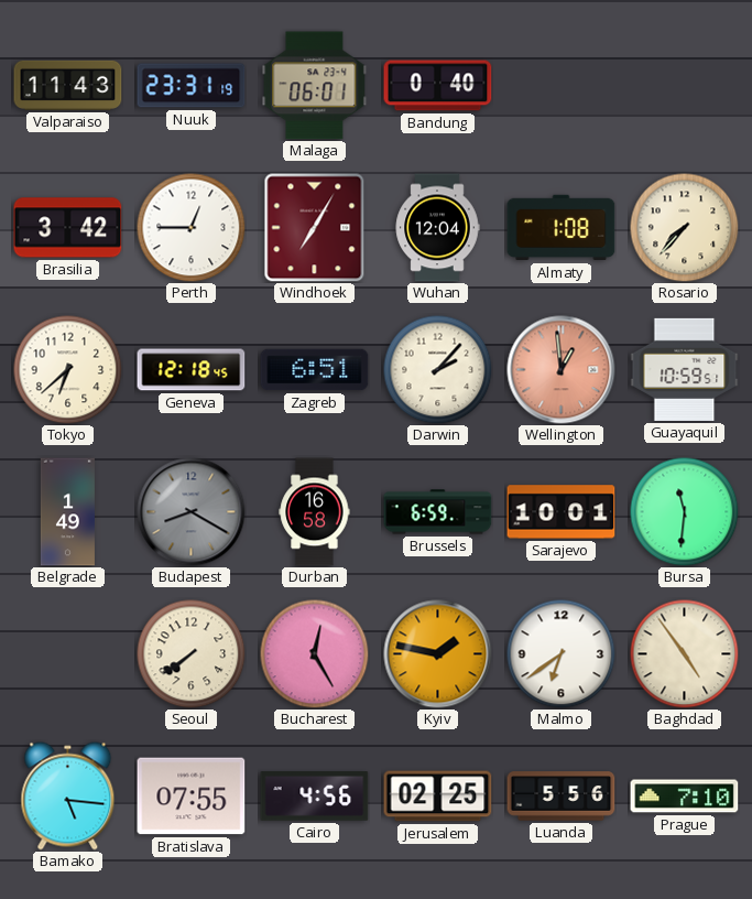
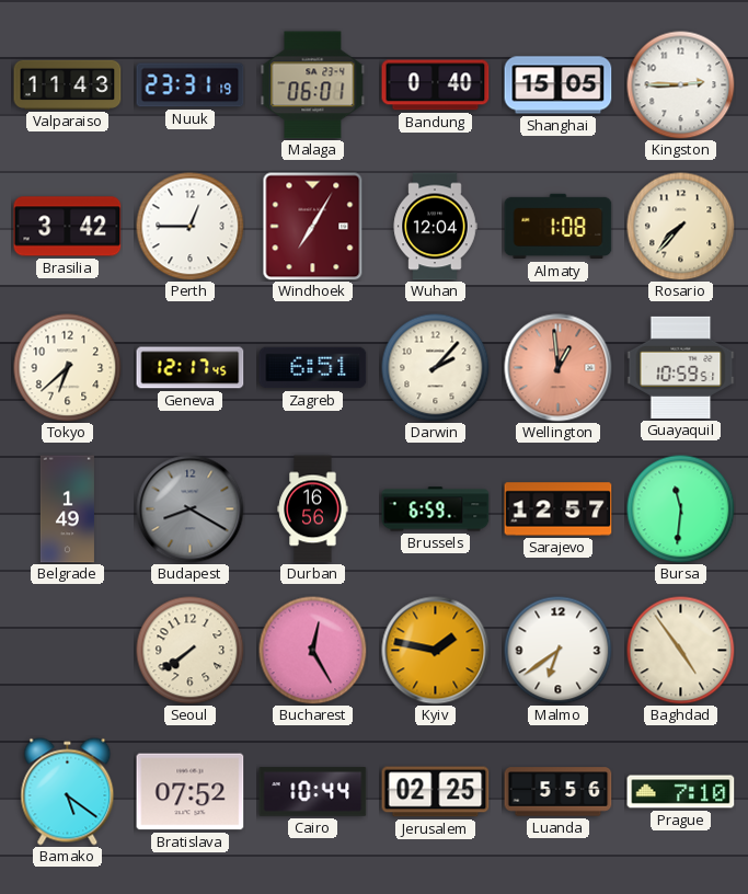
Shanghai: none -> 15:05
Kingston: none -> 2:45
Geneva: 12:18 -> 12:17
Durban: 16:58 -> 16:56
Sarajevo: 10:01 -> 12:57
Bamako: 5:16 -> 5:21
Bratislava: 07:55 -> 07:52
Cairo: 4:56 -> 10:44
